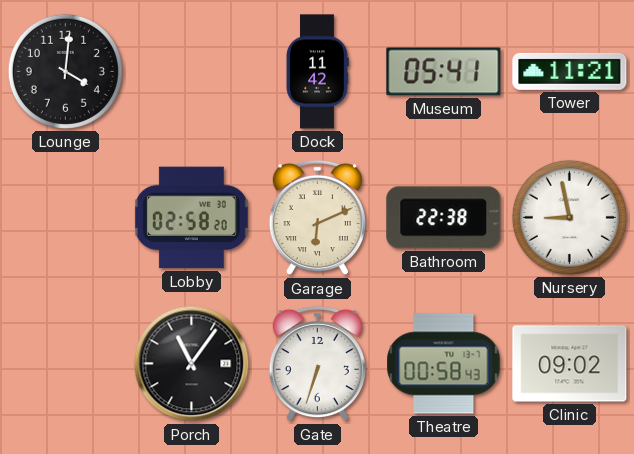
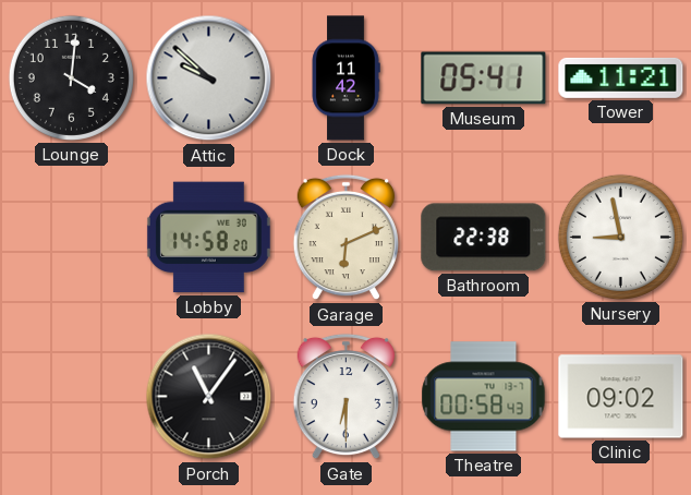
Attic: none -> 9:52
Lobby: 02:58 -> 14:58
Gate: 6:33 -> 6:30
